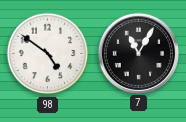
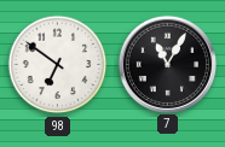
98: 4:51 -> 6:51
